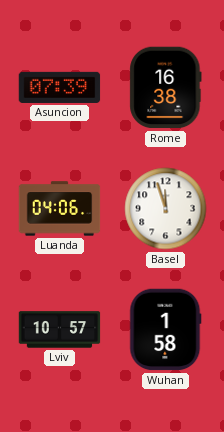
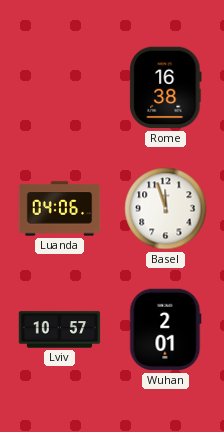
Asuncion: 07:39 -> none
Wuhan: 1:58 -> 2:01
